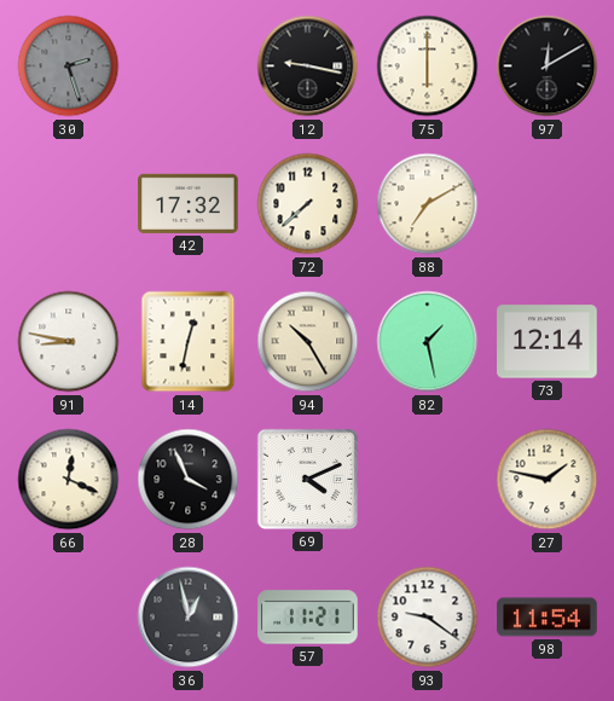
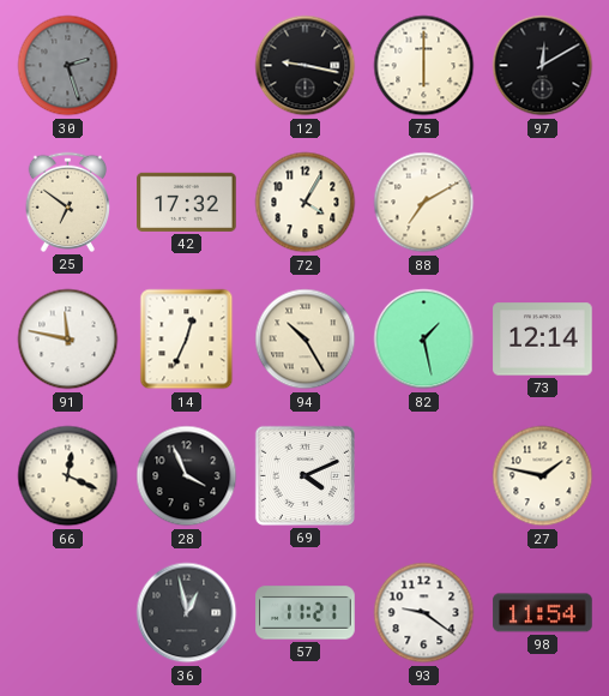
25: none -> 6:51
72: 7:38 -> 4:05
91: 8:47 -> 11:47
14: 12:32 -> 12:34
